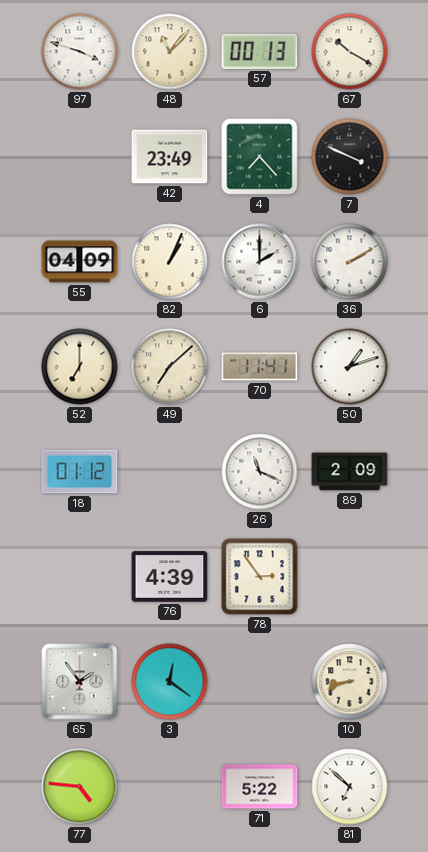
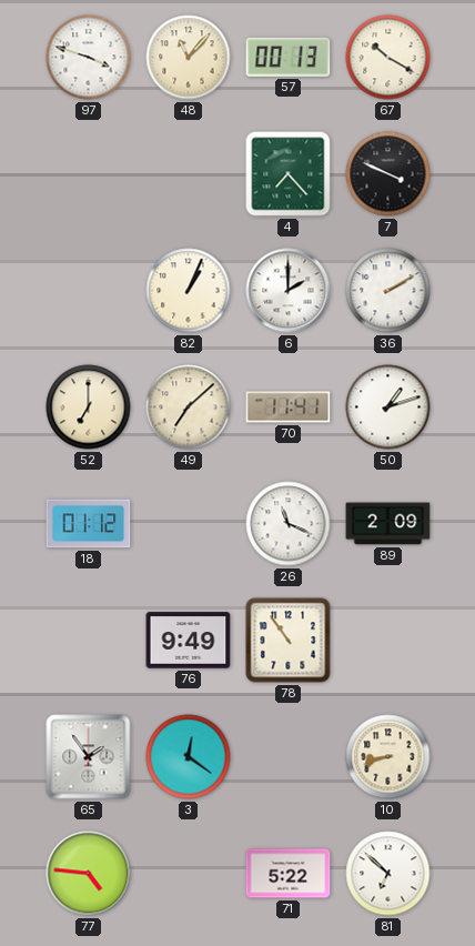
42: 23:49 -> none
55: 04:09 -> none
76: 4:39 -> 9:49
78: 2:54 -> 10:54
